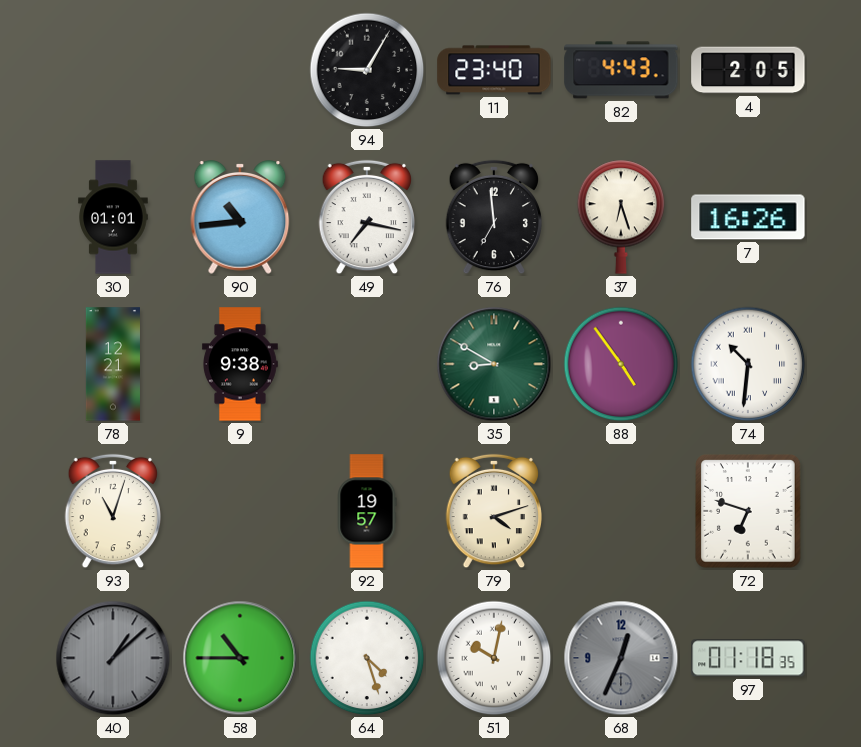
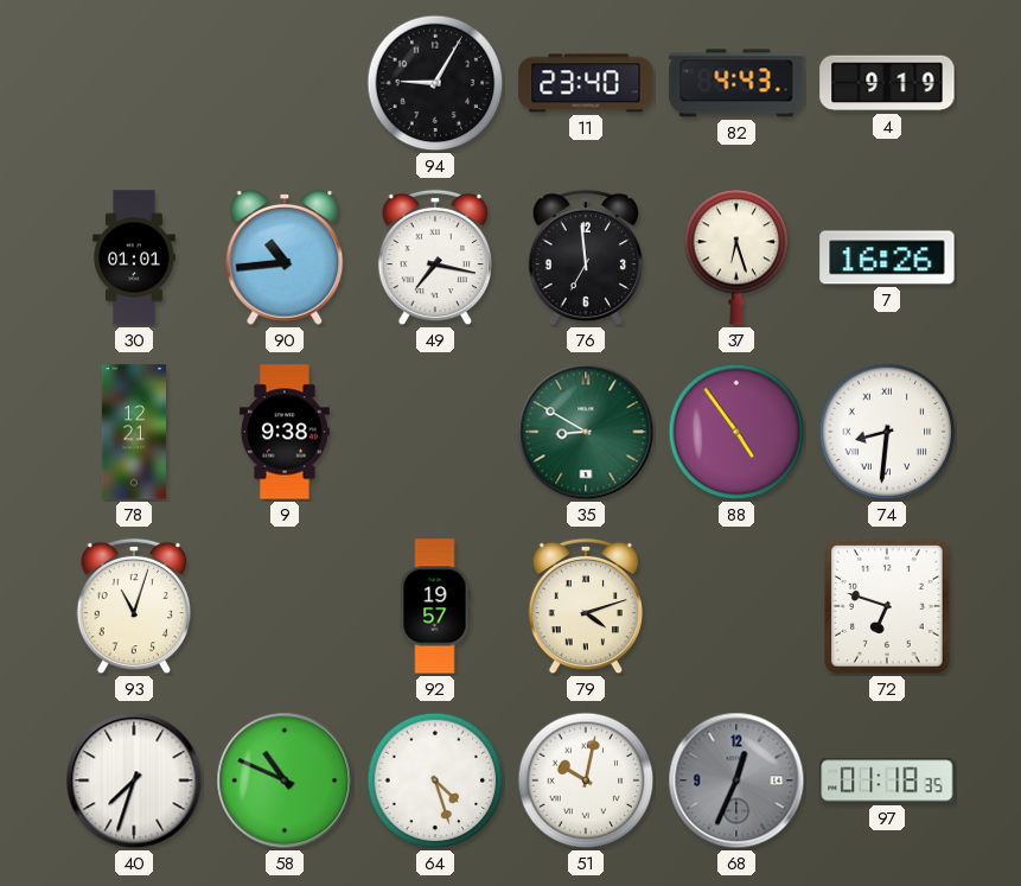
4: 2:05 -> 9:19
74: 10:31 -> 8:31
40: 1:08 -> 7:33
40 dial: grey -> white
58: 10:45 -> 10:49
